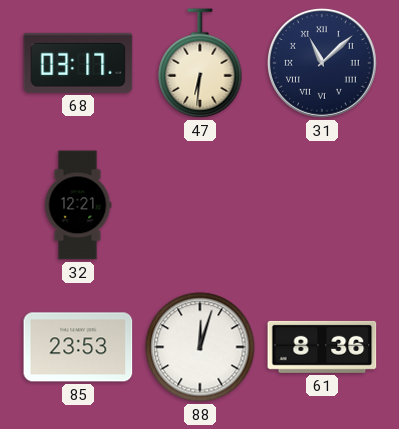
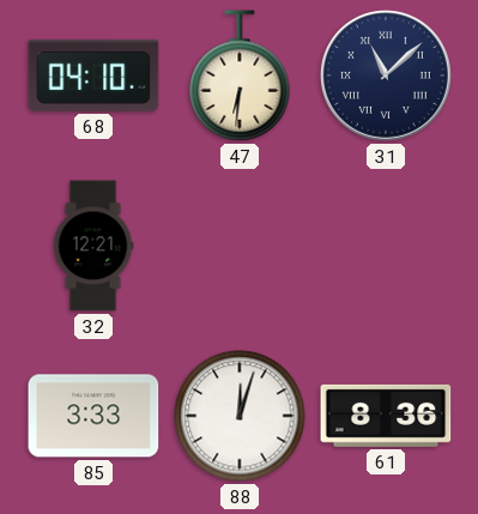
68: 03:17 -> 04:10
85: 23:53 -> 3:33
